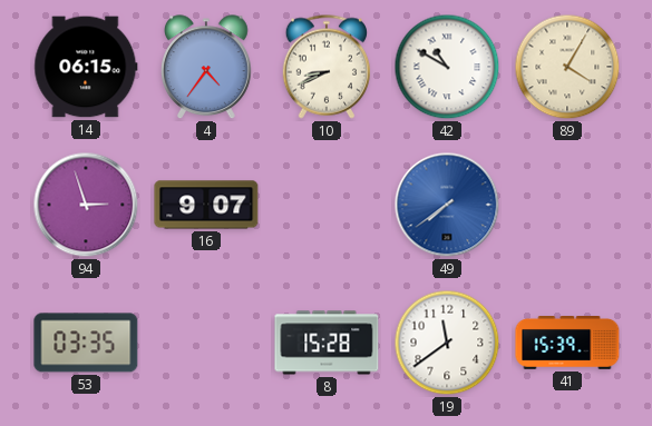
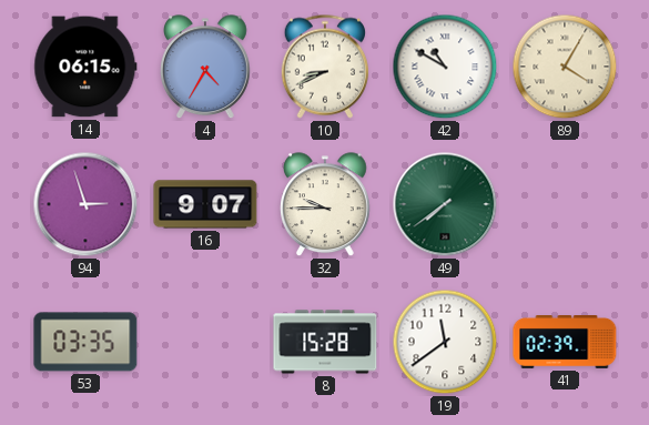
4: 4:36 -> 4:35
32: none -> 9:45
49 dial: blue -> green
41: 15:39 -> 02:39
